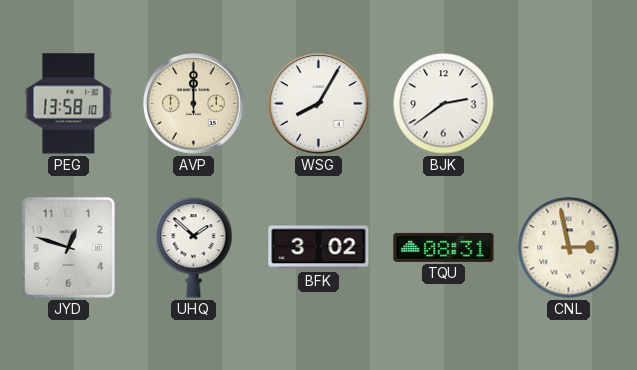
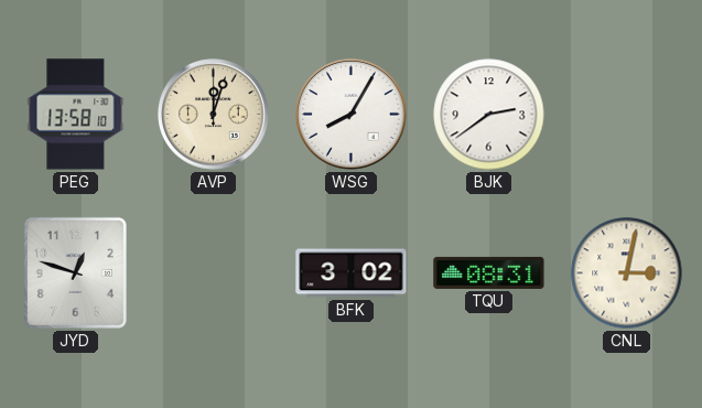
AVP: 12:00 -> 12:03
UHQ: 1:52 -> none
CNL: 2:58 -> 3:02
